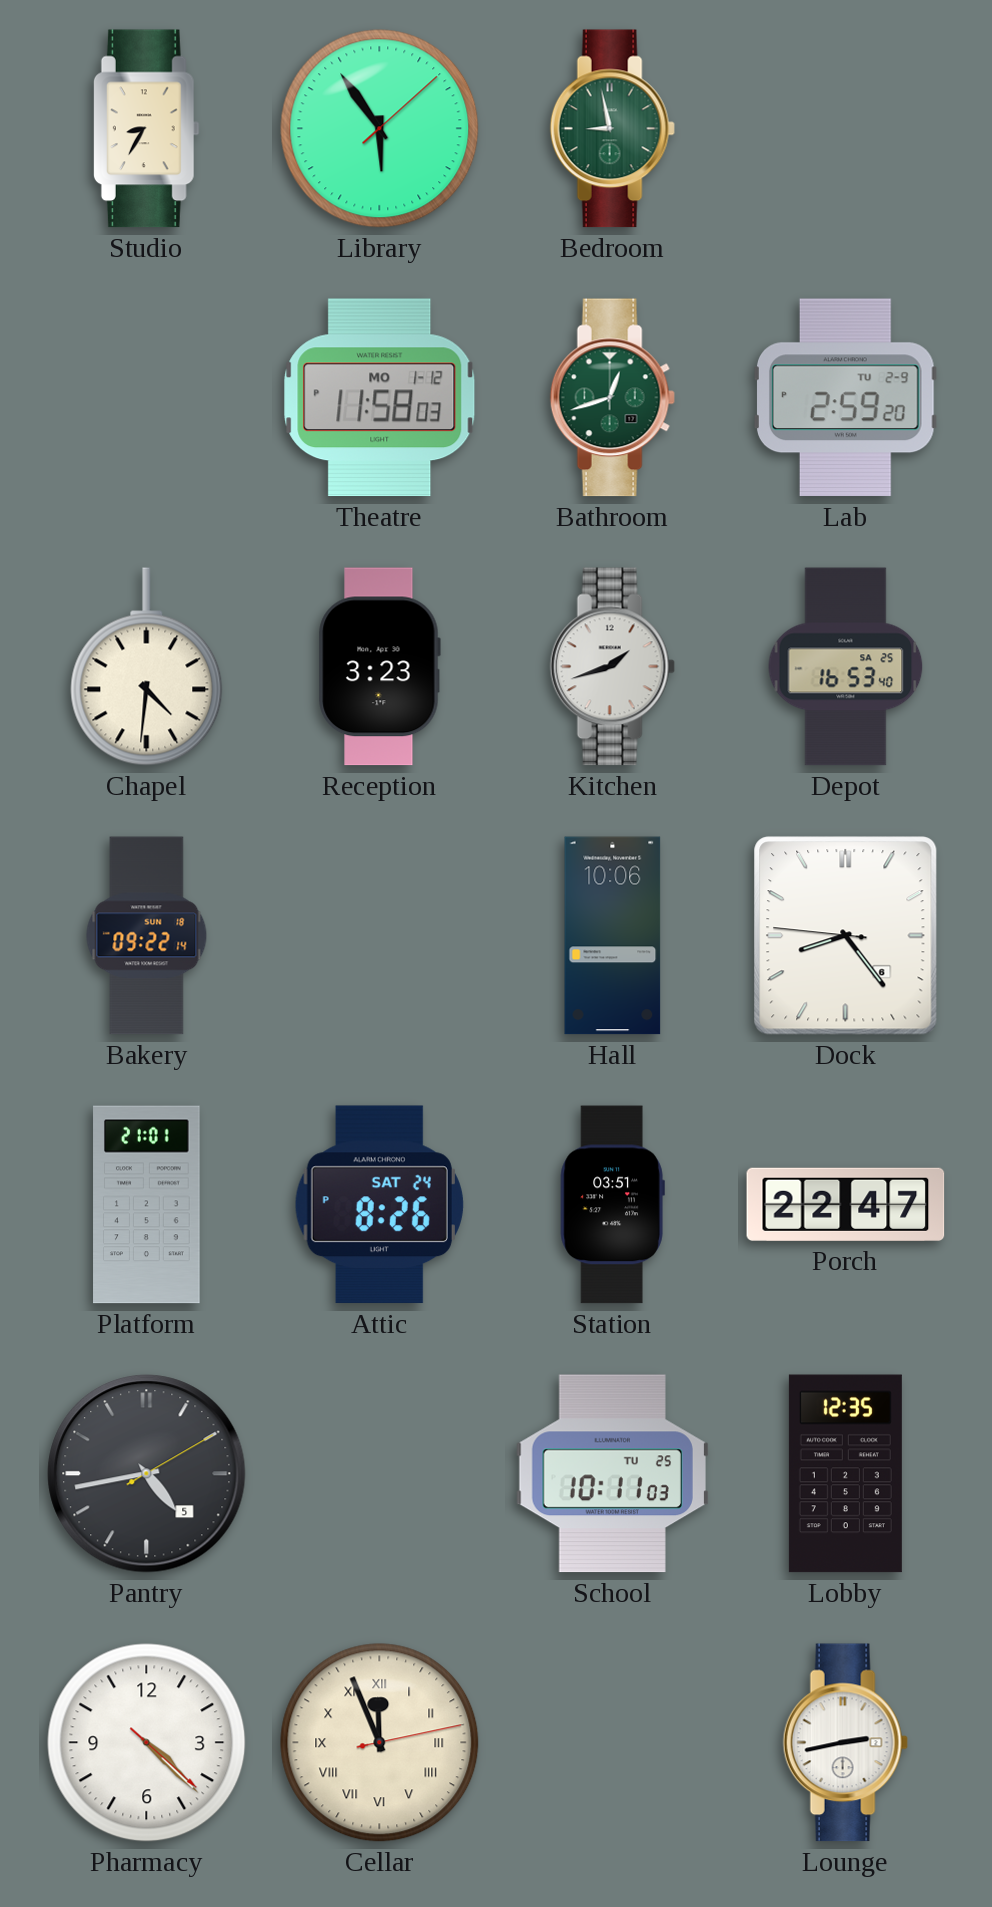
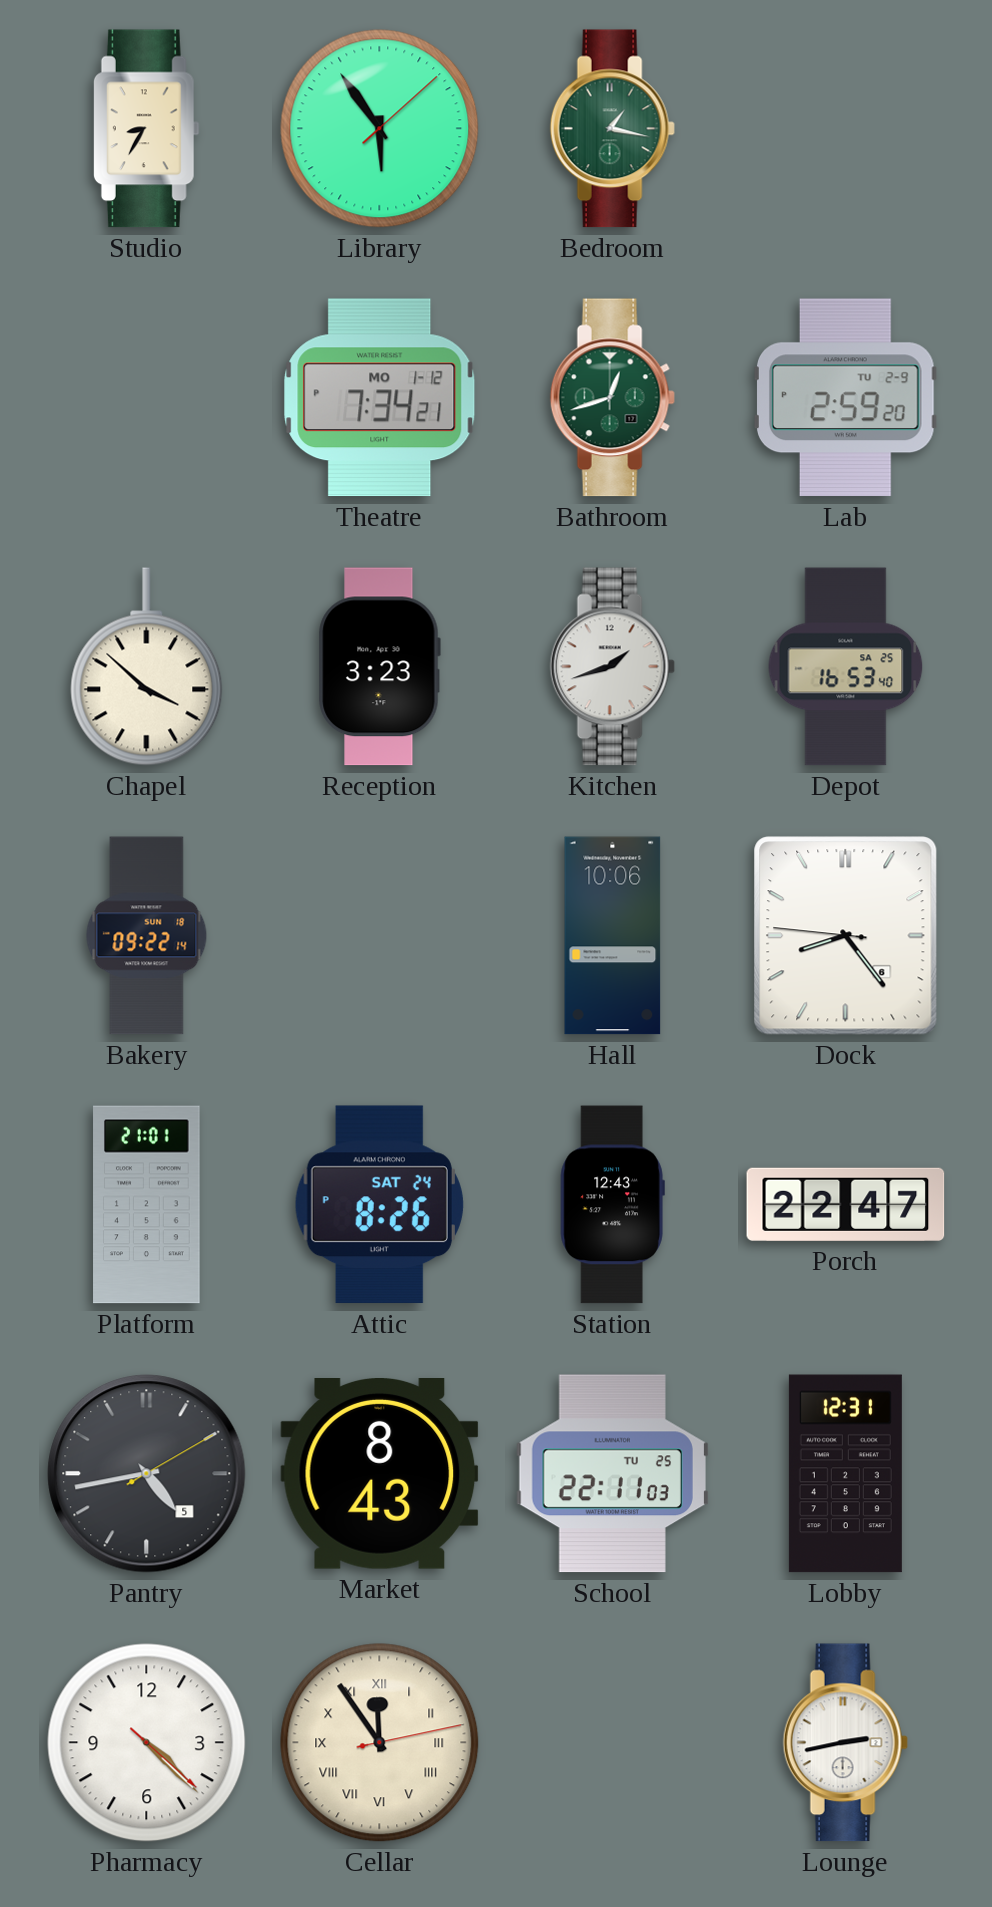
Bedroom: 8:58 -> 1:17
Theatre: 11:58 -> 7:34
Chapel: 4:31 -> 3:52
Station: 03:51 -> 12:43
Market: none -> 8:43
School: 10:11 -> 22:11
Lobby: 12:35 -> 12:31
Cellar: 11:56 -> 11:54
